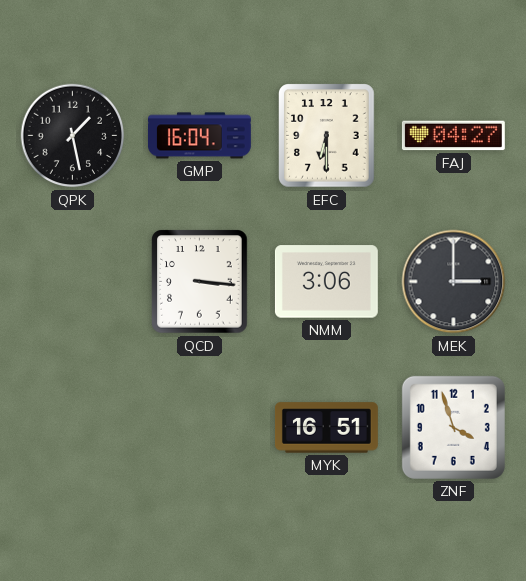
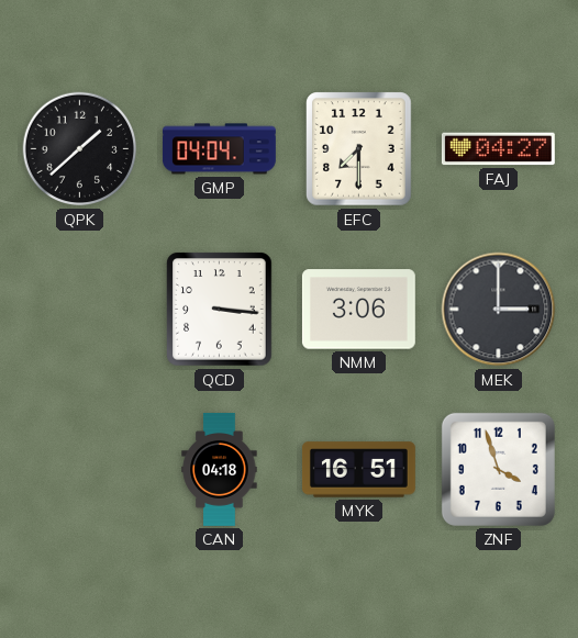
QPK: 1:28 -> 1:38
GMP: 16:04 -> 04:04
EFC: 6:30 -> 7:30
CAN: none -> 04:18
